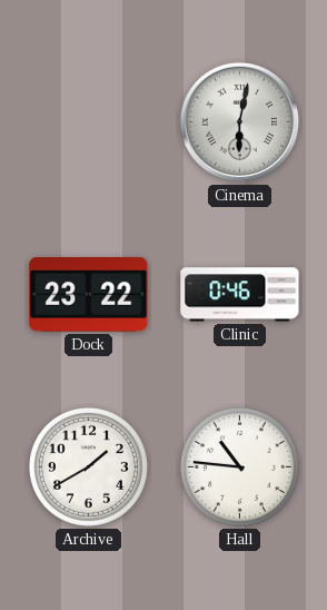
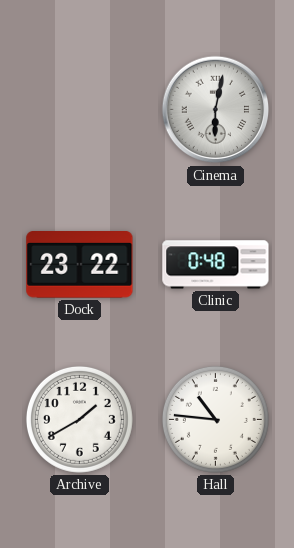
Clinic: 0:46 -> 0:48
